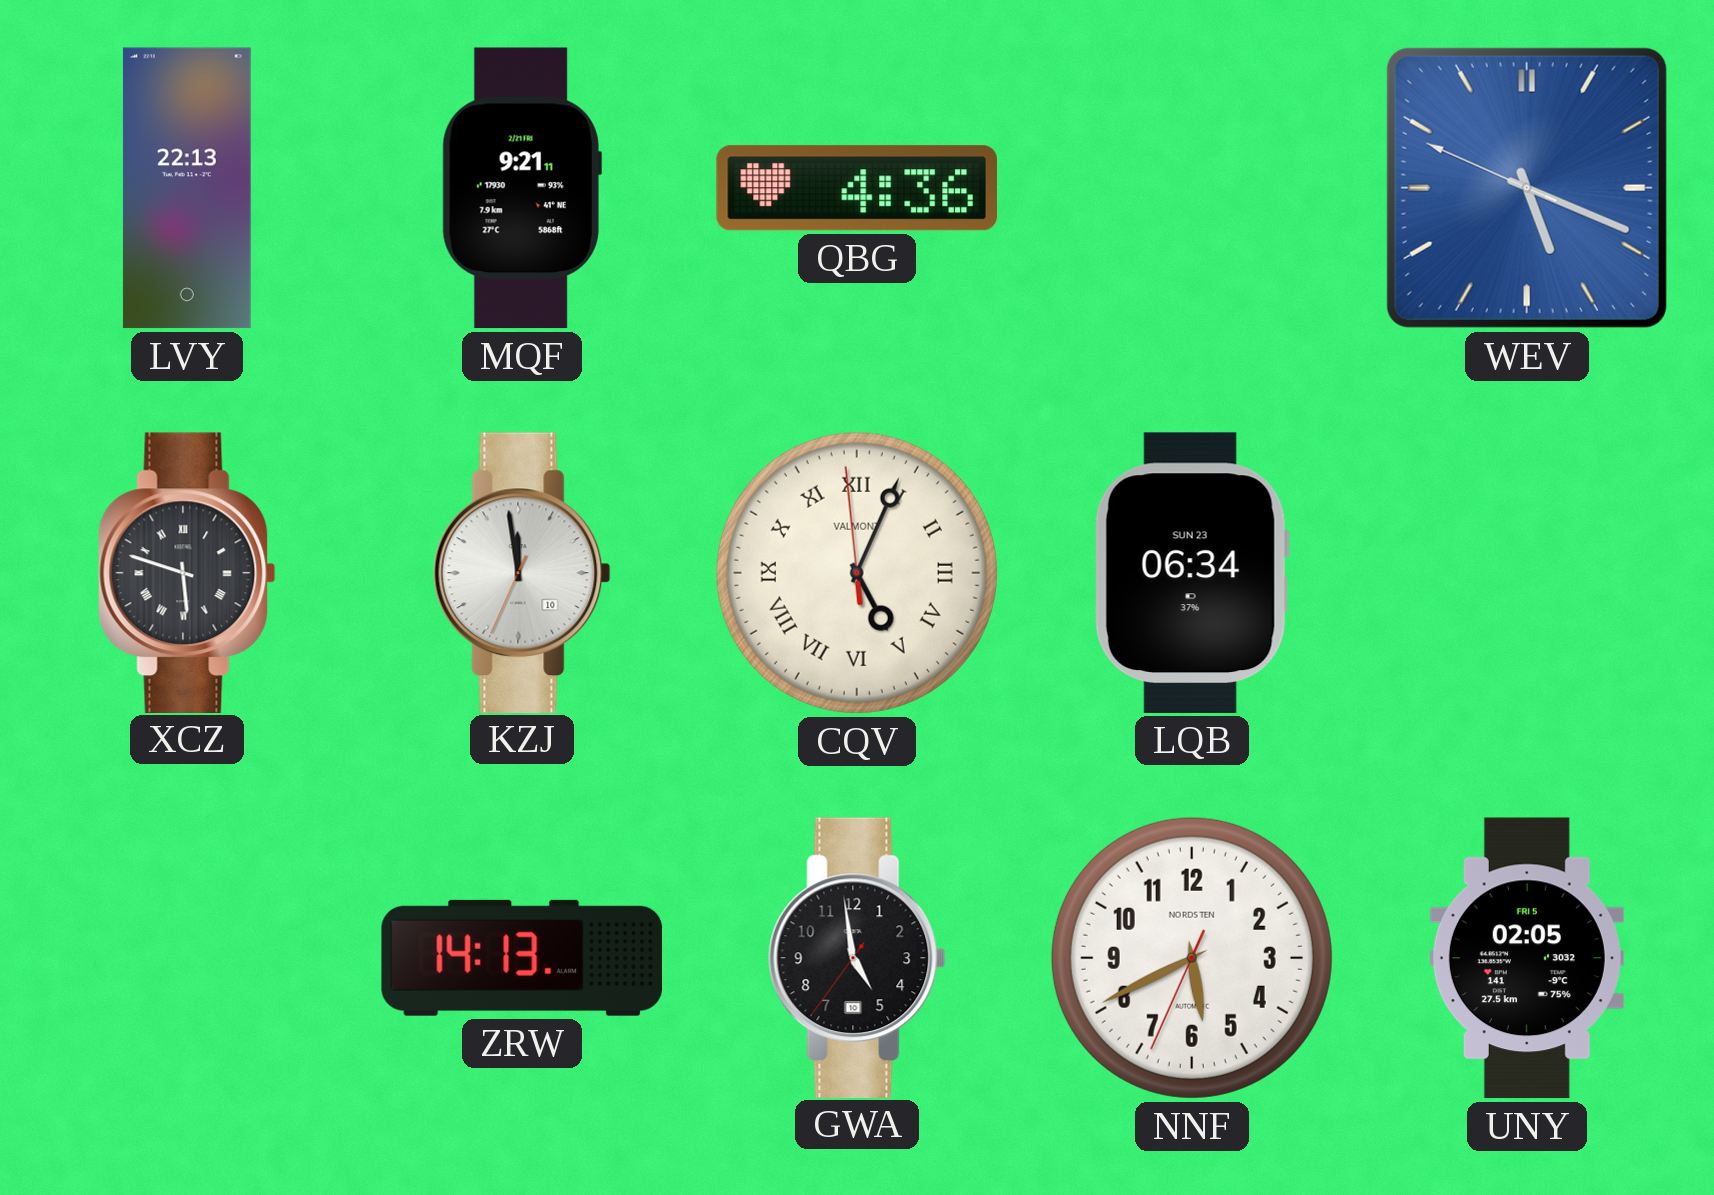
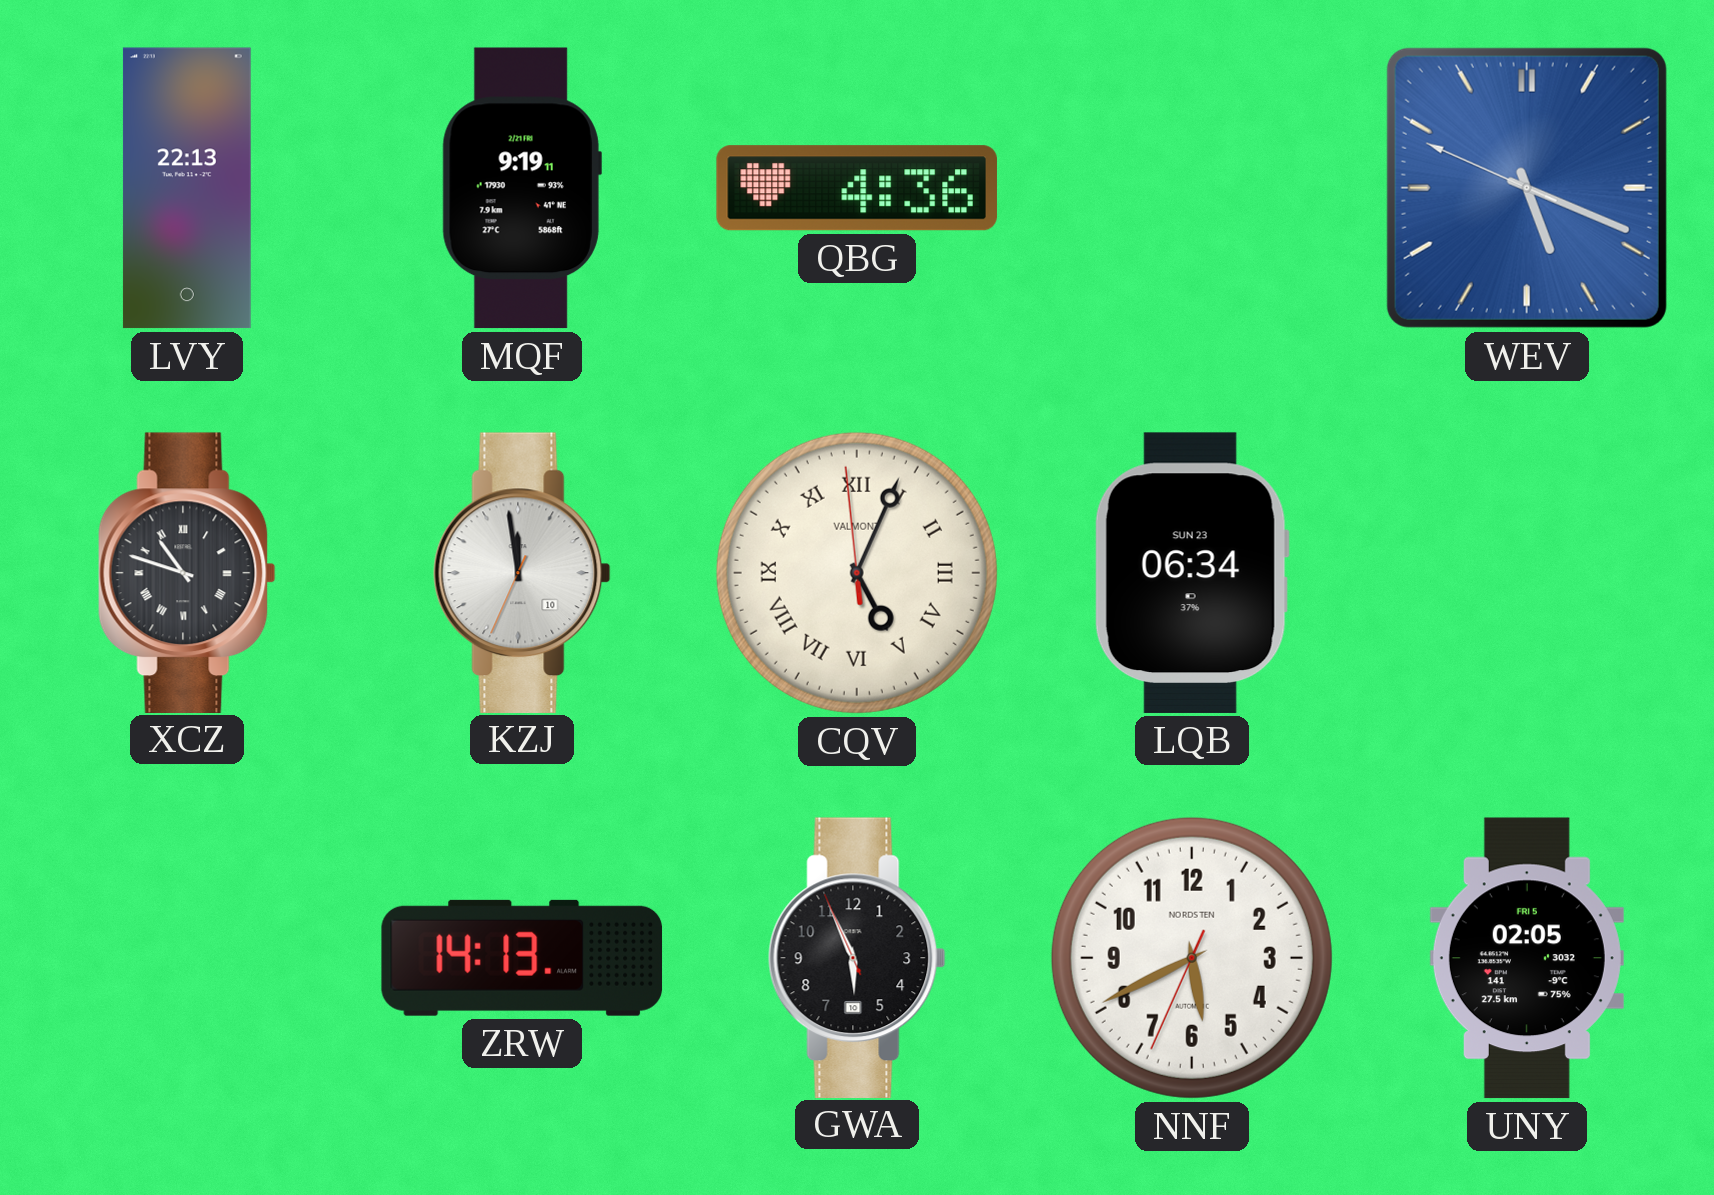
MQF: 9:21 -> 9:19
XCZ: 5:48 -> 10:48
GWA: 4:58 -> 5:55
